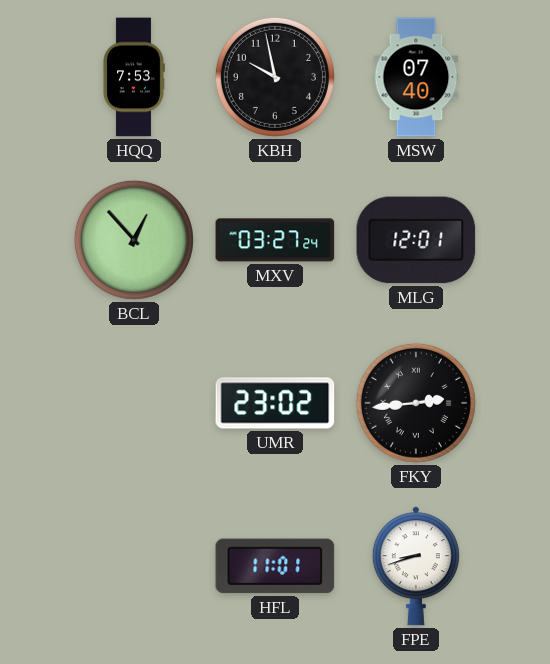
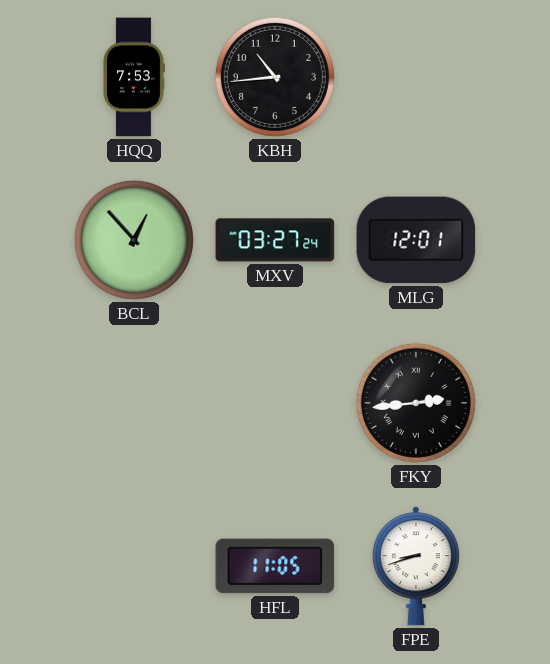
KBH: 9:58 -> 10:44
MSW: 07:40 -> none
UMR: 23:02 -> none
HFL: 11:01 -> 11:05
